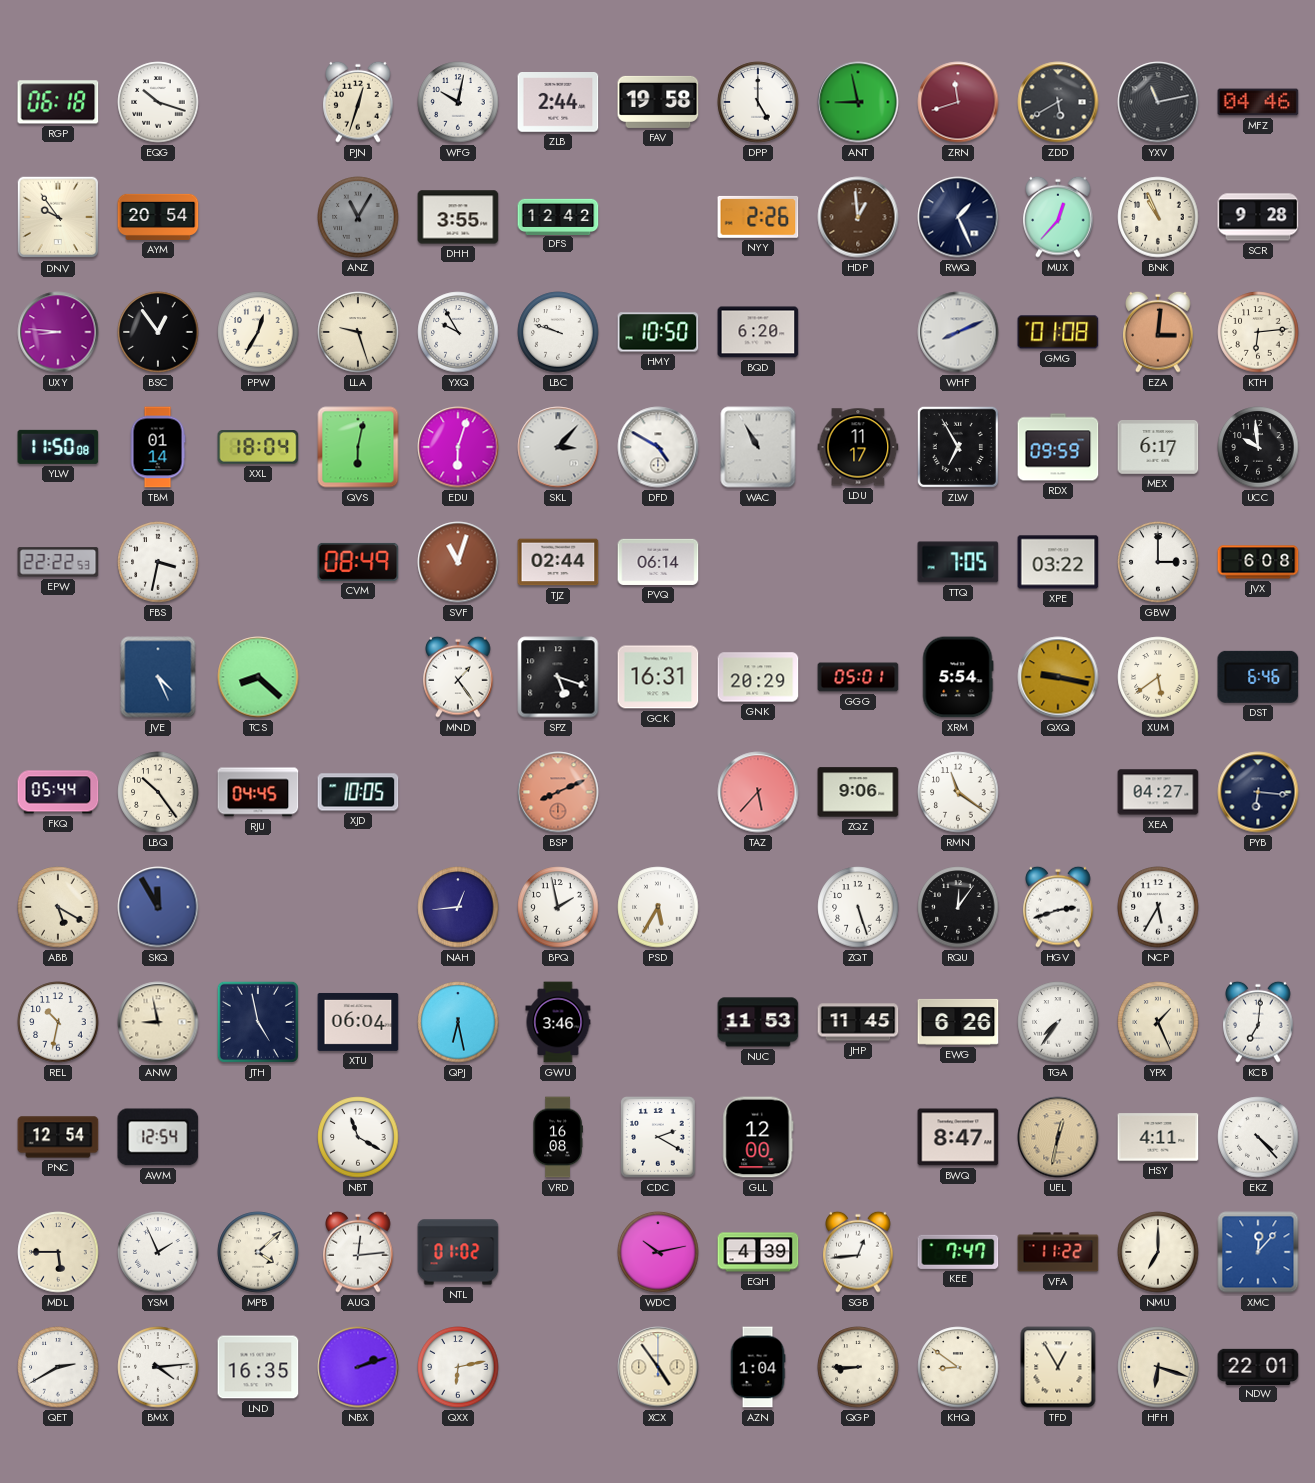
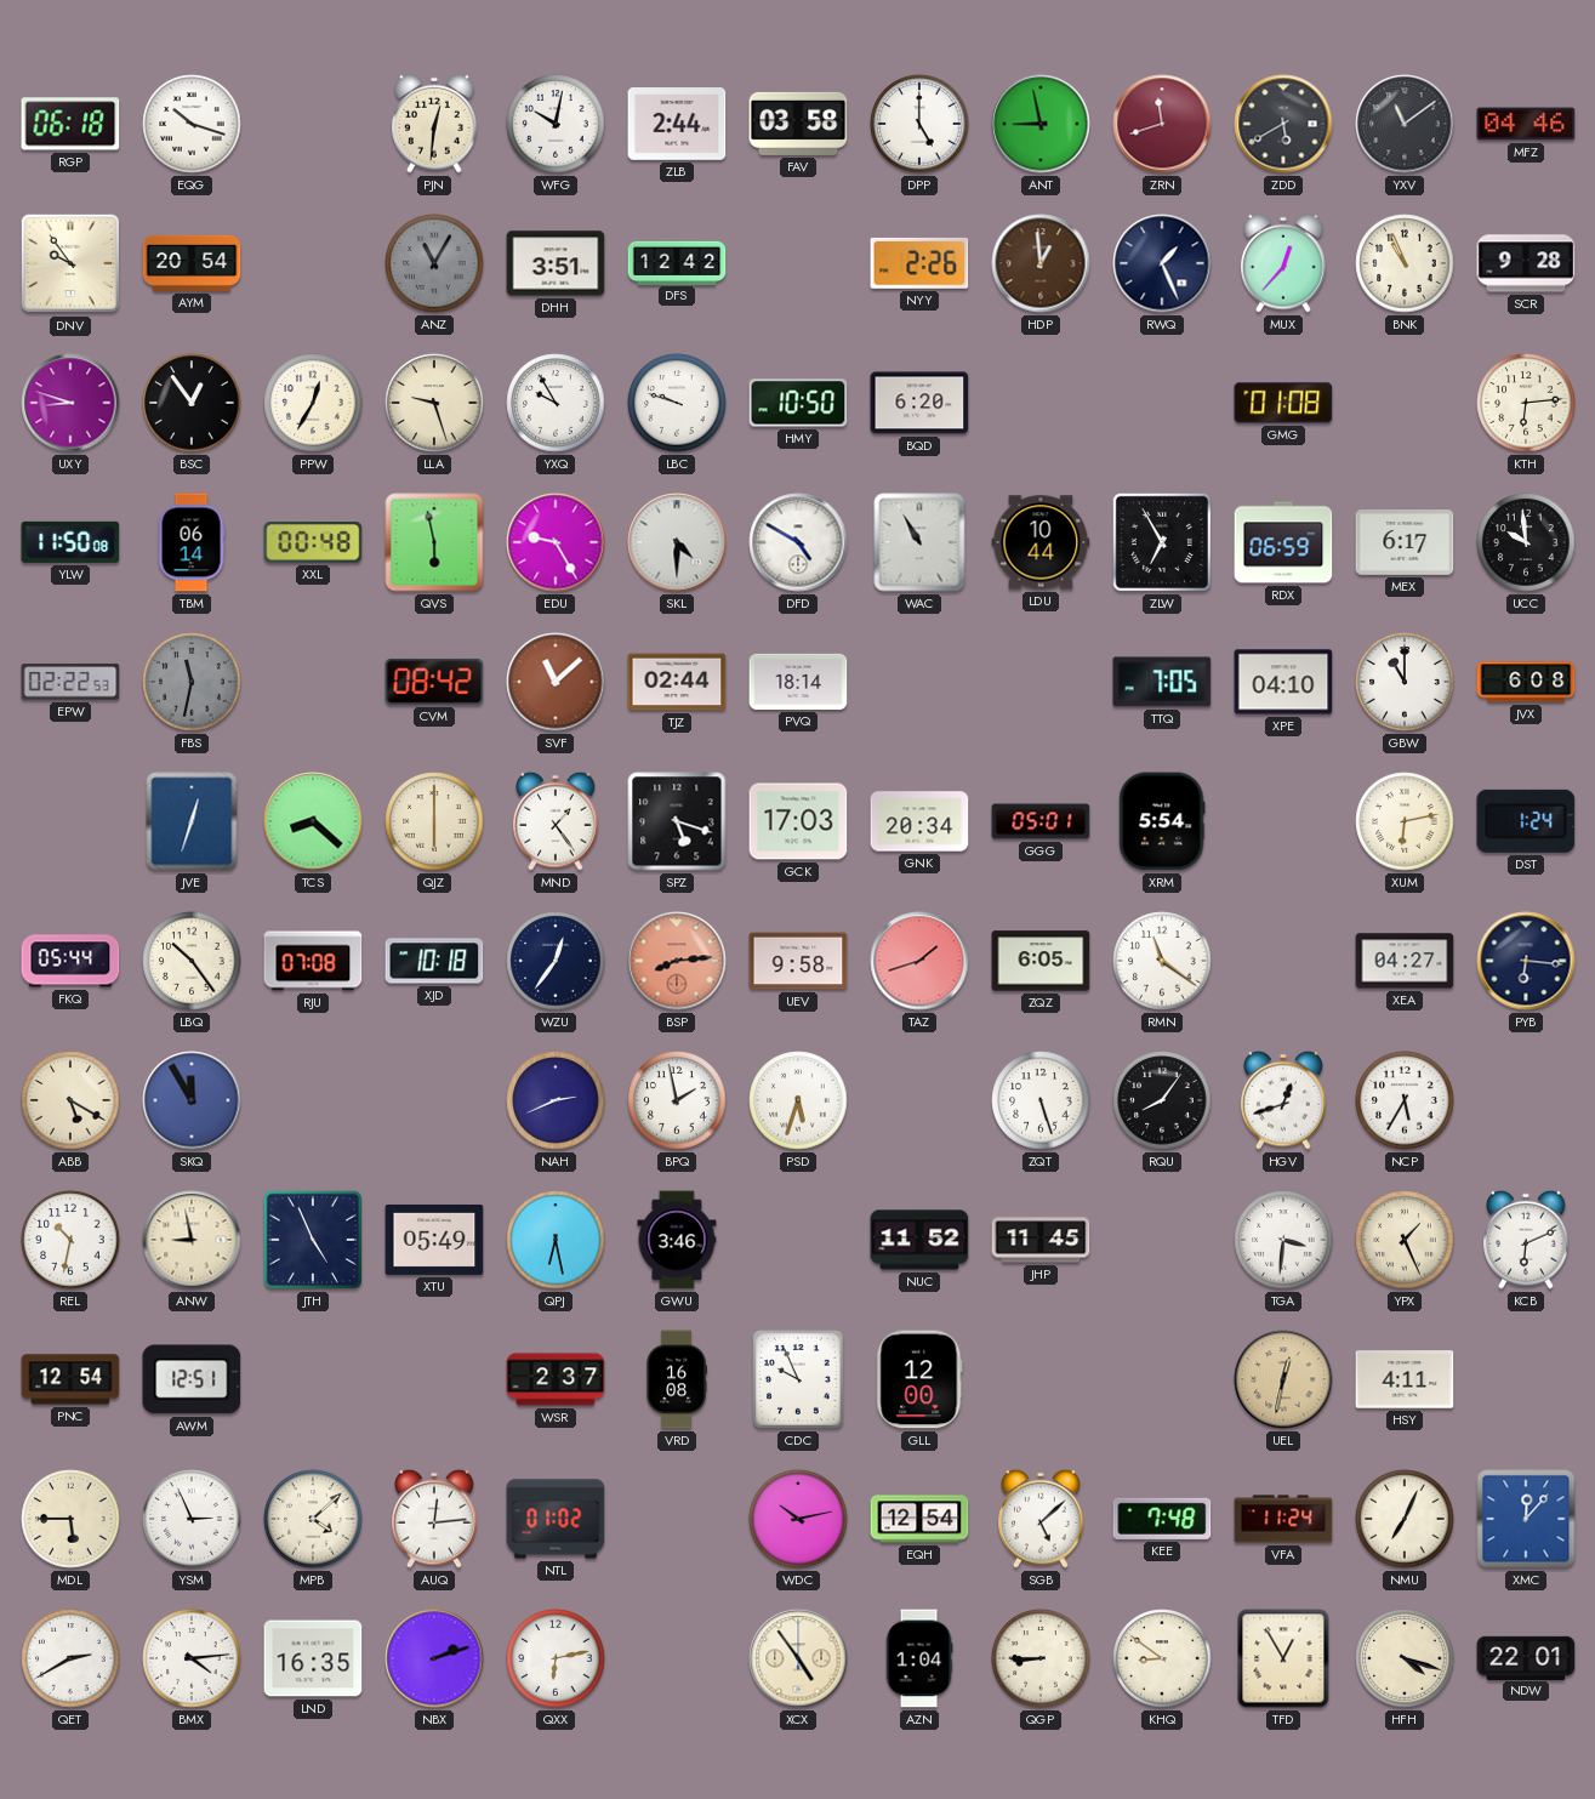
PJN: 12:33 -> 12:31
FAV: 19:58 -> 03:58
YXV: 11:13 -> 11:09
DHH: 3:55 -> 3:51
UXY: 8:46 -> 8:48
WHF: 8:11 -> none
EZA: 3:01 -> none
TBM: 01:14 -> 06:14
XXL: 18:04 -> 00:48
QVS: 6:02 -> 5:58
EDU: 6:03 -> 9:25
SKL: 3:07 -> 4:30
LDU: 11:17 -> 10:44
RDX: 09:59 -> 06:59
EPW: 22:22 -> 02:22
FBS: 3:32 -> 11:32
FBS dial: white -> grey
CVM: 08:49 -> 08:42
SVF: 11:03 -> 11:08
PVQ: 06:14 -> 18:14
XPE: 03:22 -> 04:10
GBW: 3:00 -> 11:00
JVE: 4:26 -> 12:33
QJZ: none -> 6:00
GCK: 16:31 -> 17:03
GNK: 20:29 -> 20:34
QXQ: 9:17 -> none
XUM: 5:39 -> 6:13
DST: 6:46 -> 1:24
RJU: 04:45 -> 07:08
XJD: 10:05 -> 10:18
WZU: none -> 12:36
BSP: 8:11 -> 8:14
UEV: none -> 9:58
TAZ: 5:37 -> 1:42
ZQZ: 9:06 -> 6:05
NAH: 12:44 -> 2:41
PSD: 5:35 -> 5:33
RQU: 12:06 -> 8:06
HGV: 2:42 -> 12:42
JTH: 4:58 -> 4:56
XTU: 06:04 -> 05:49
NUC: 11:53 -> 11:52
EWG: 6:26 -> none
TGA: 7:36 -> 3:31
KCB: 7:01 -> 6:11
AWM: 12:54 -> 12:51
NBT: 11:20 -> none
WSR: none -> 2:37
CDC: 2:20 -> 9:56
BWQ: 8:47 -> none
EKZ: 4:23 -> none
YSM: 1:56 -> 2:56
EQH: 4:39 -> 12:54
SGB: 12:44 -> 5:08
KEE: 7:47 -> 7:48
VFA: 11:22 -> 11:24
NMU: 7:00 -> 7:04
HFH: 6:18 -> 4:18
